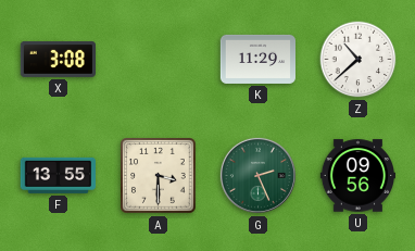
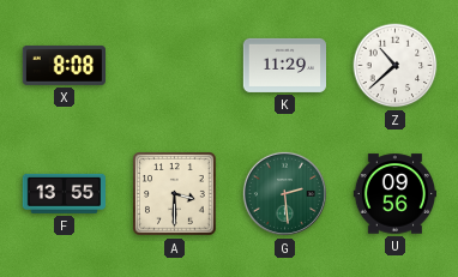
X: 3:08 -> 8:08
G: 2:26 -> 2:29
